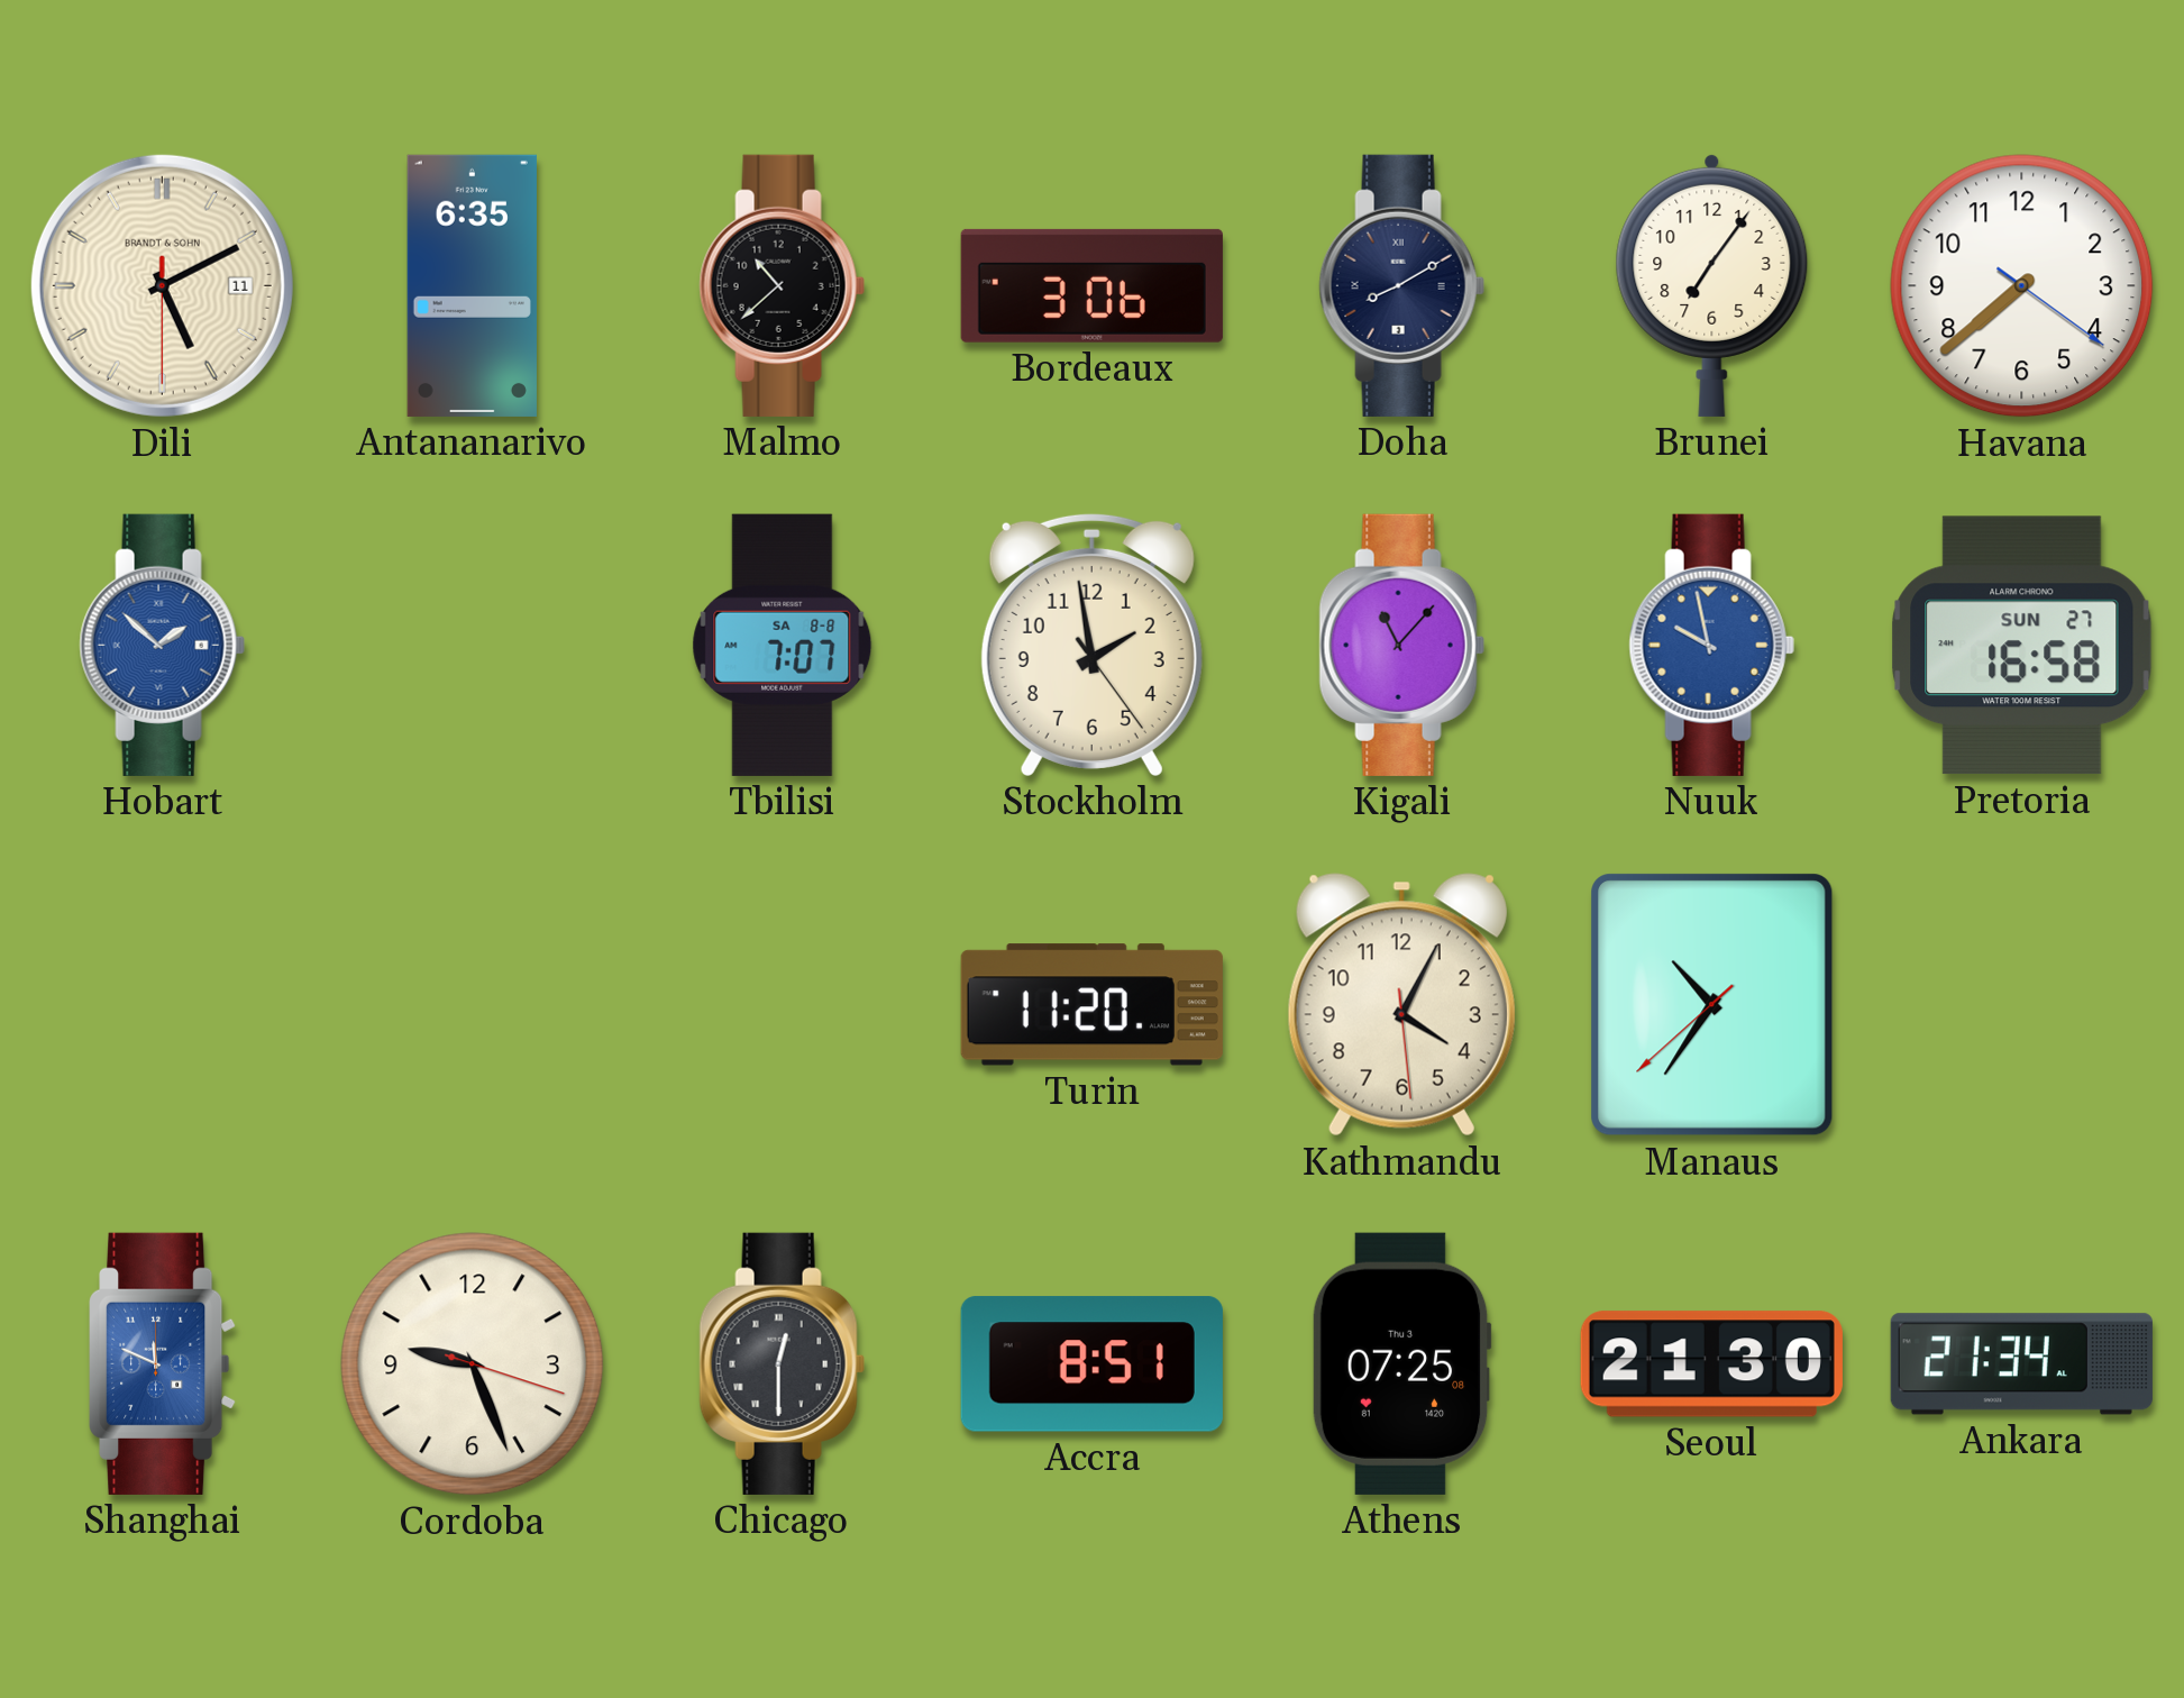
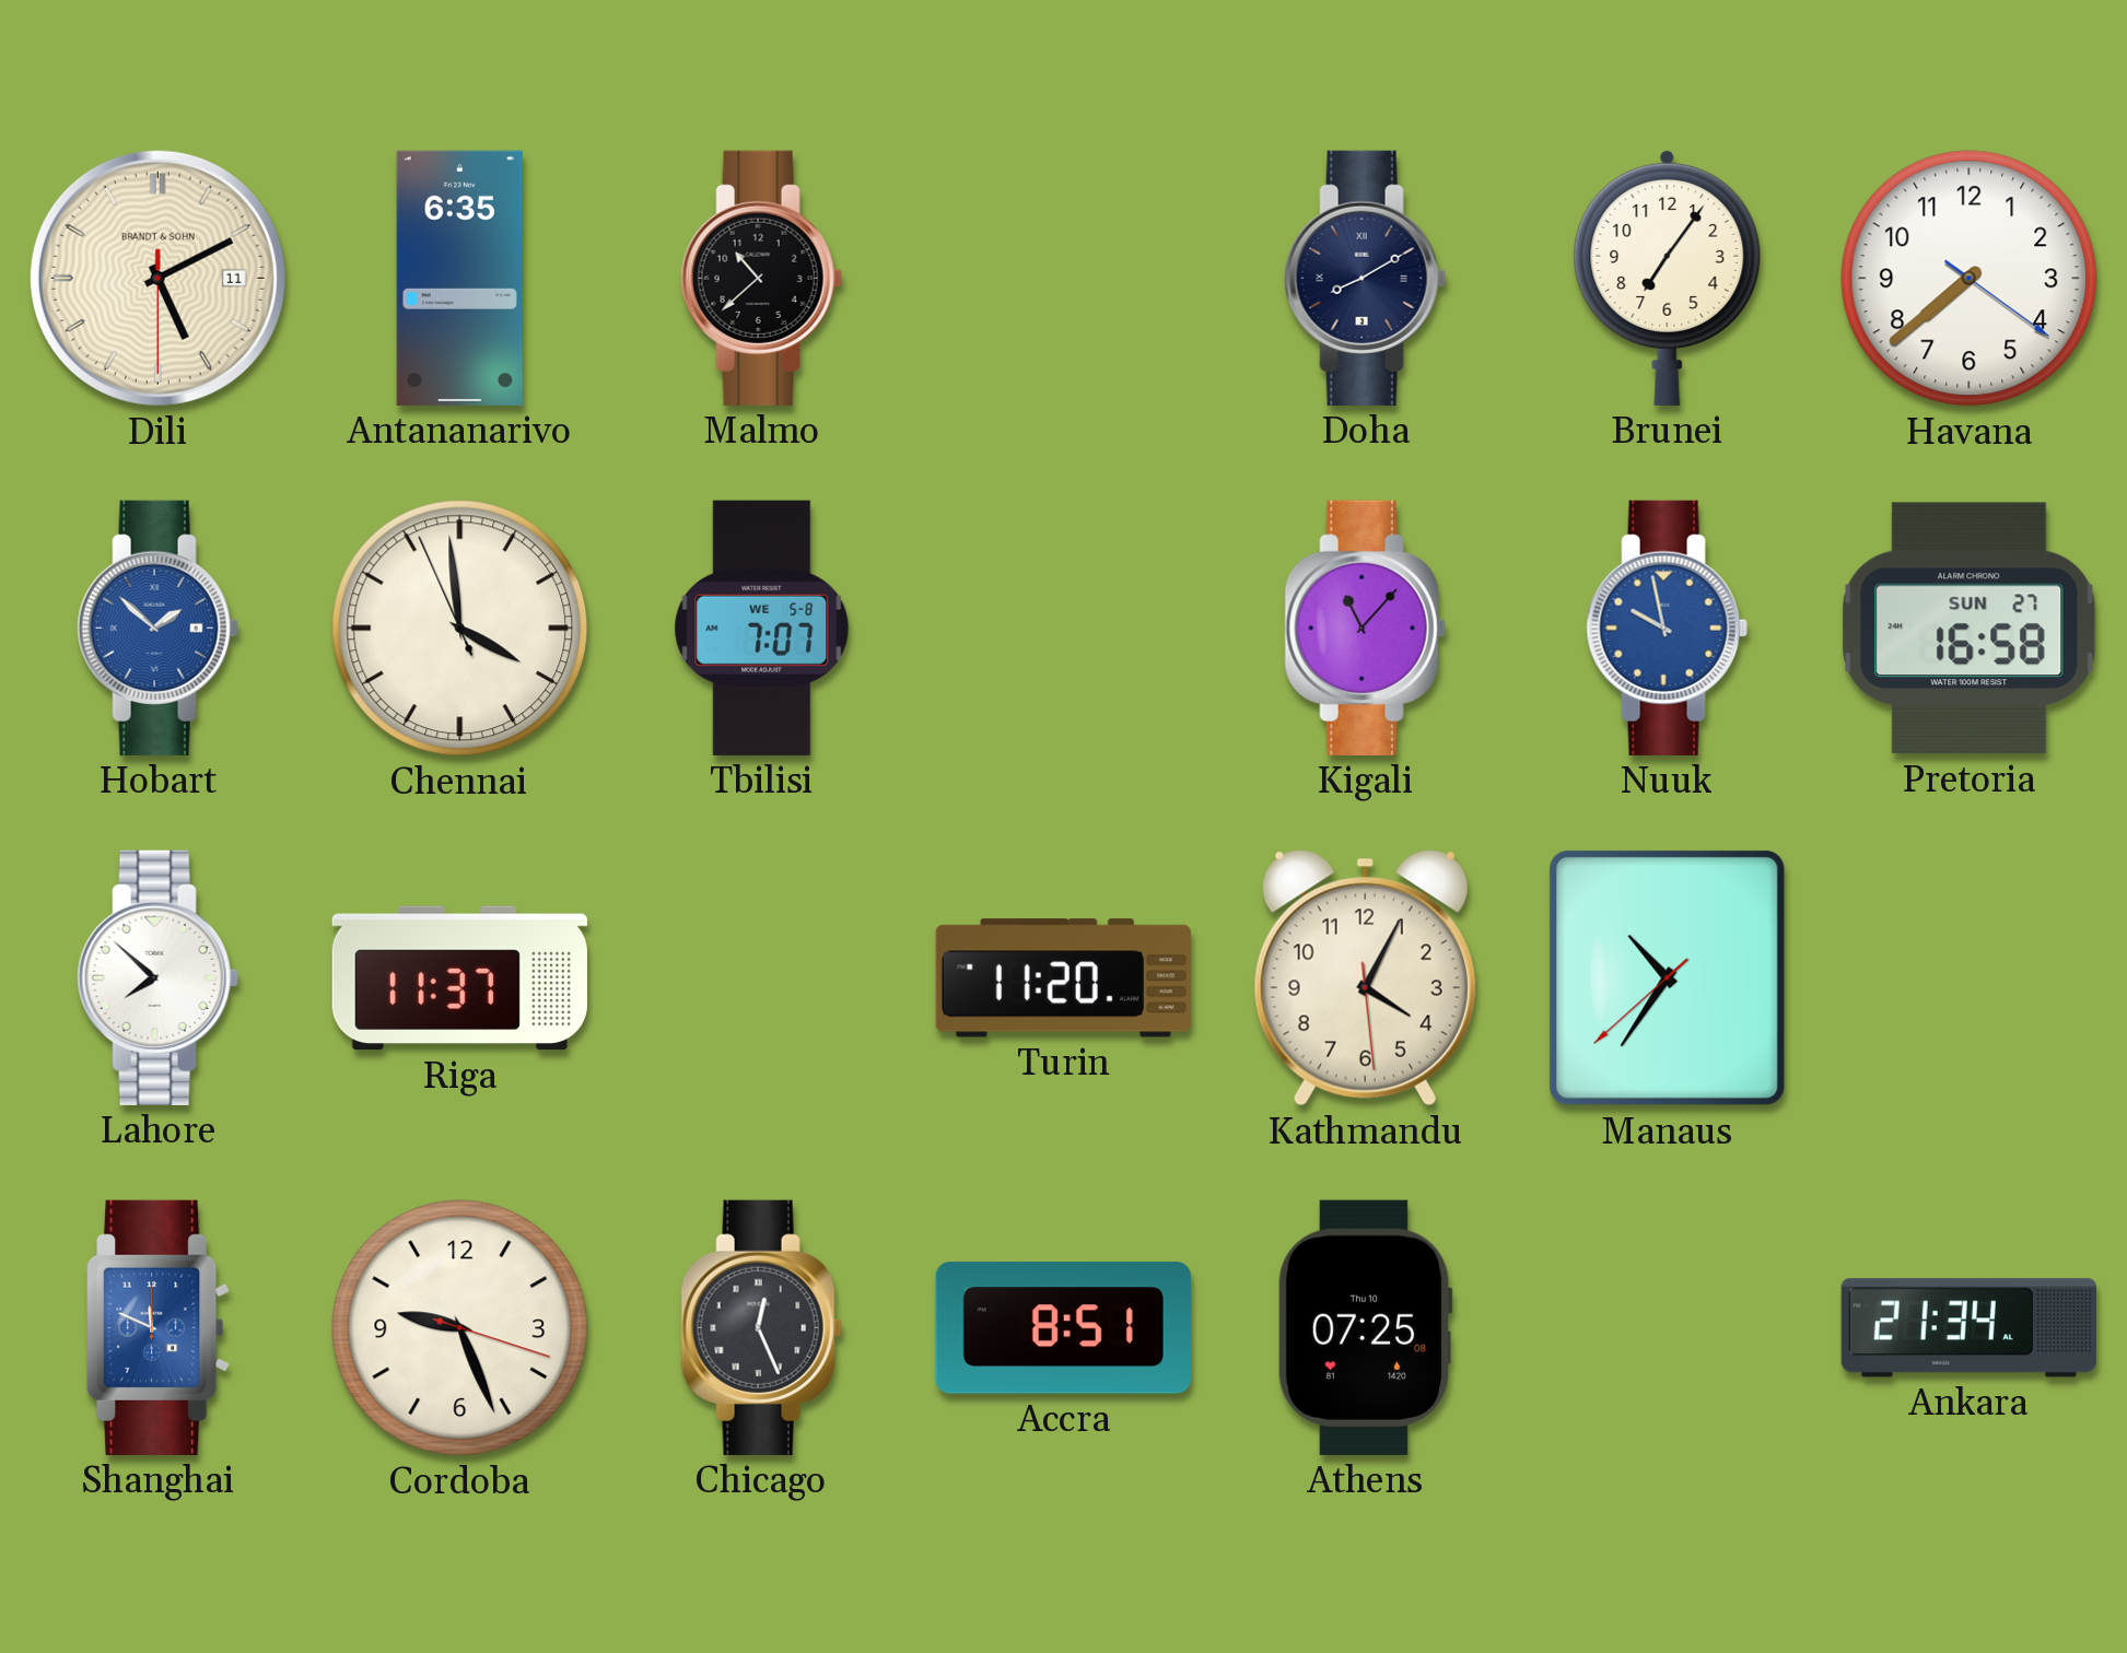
Bordeaux: 3:06 -> none
Chennai: none -> 3:58
Tbilisi date: SA 8-8 -> WE 5-8
Stockholm: 1:58 -> none
Lahore: none -> 7:52
Riga: none -> 11:37
Chicago: 12:30 -> 12:26
Athens date: Thu 3 -> Thu 10
Seoul: 21:30 -> none
